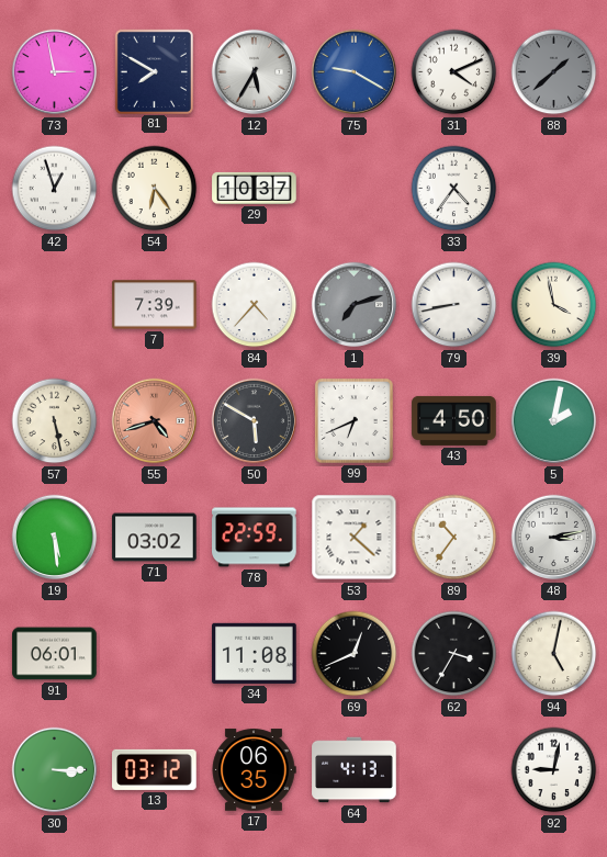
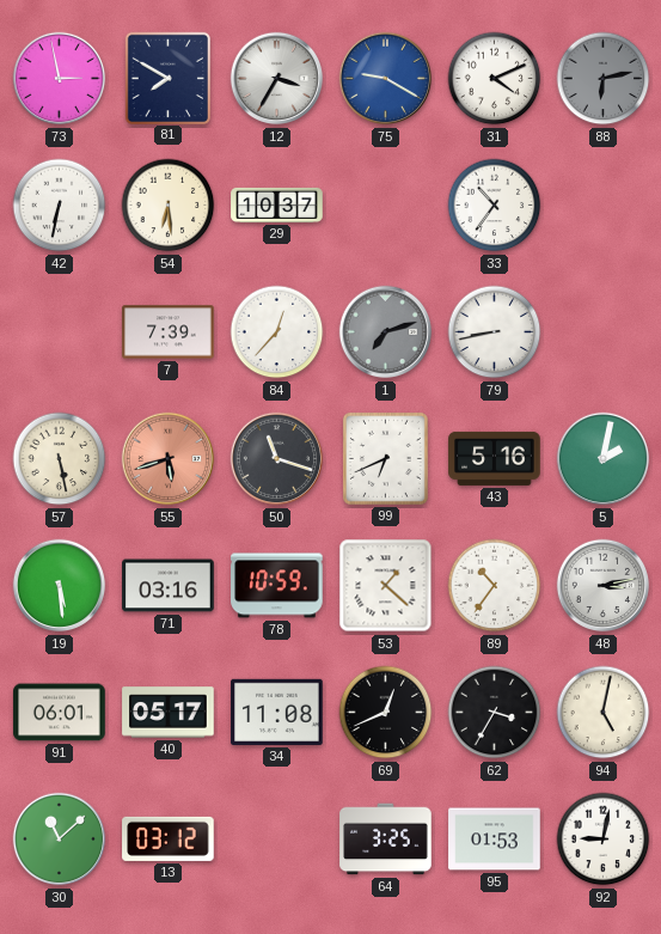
12: 5:35 -> 3:35
88: 1:38 -> 6:13
42: 12:57 -> 6:32
54: 6:24 -> 6:29
33: 4:36 -> 10:36
84: 4:37 -> 12:37
39: 3:58 -> none
55: 4:42 -> 5:42
50: 5:50 -> 11:18
43: 4:50 -> 5:16
71: 03:02 -> 03:16
78: 22:59 -> 10:59
40: none -> 05:17
30: 3:15 -> 11:08
17: 06:35 -> none
64: 4:13 -> 3:25
95: none -> 01:53
